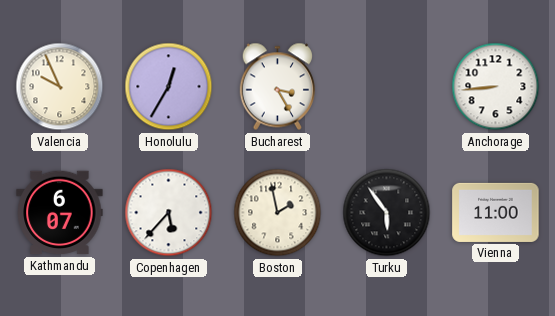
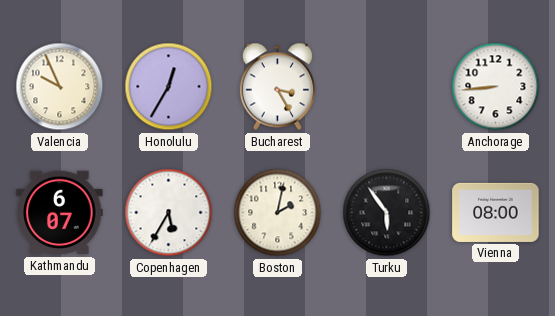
Copenhagen: 5:37 -> 5:35
Boston: 1:58 -> 2:02
Vienna: 11:00 -> 08:00
